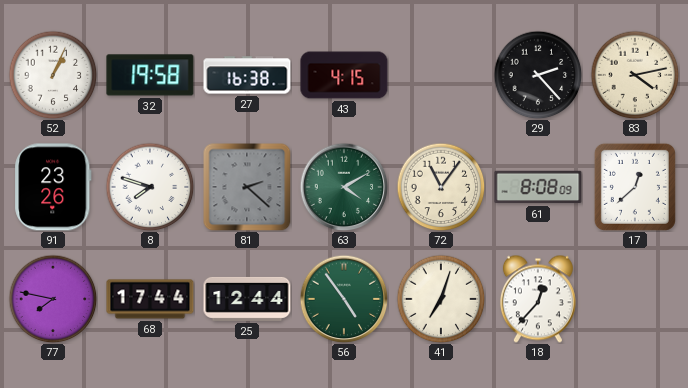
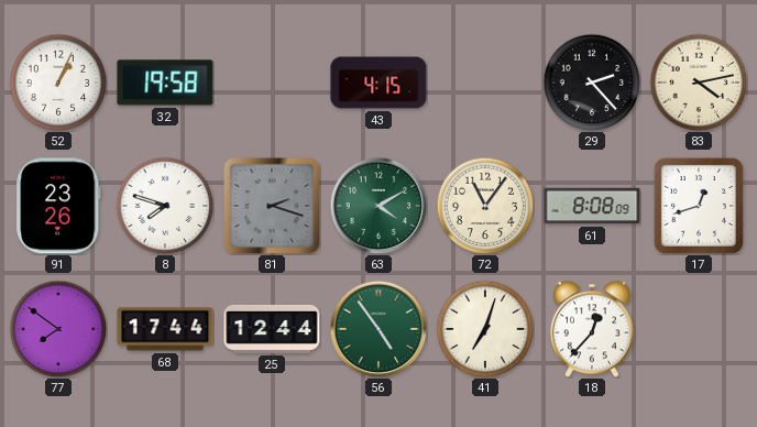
27: 16:38 -> none
81: 2:22 -> 2:18
17: 12:38 -> 12:42
77: 7:47 -> 7:51
